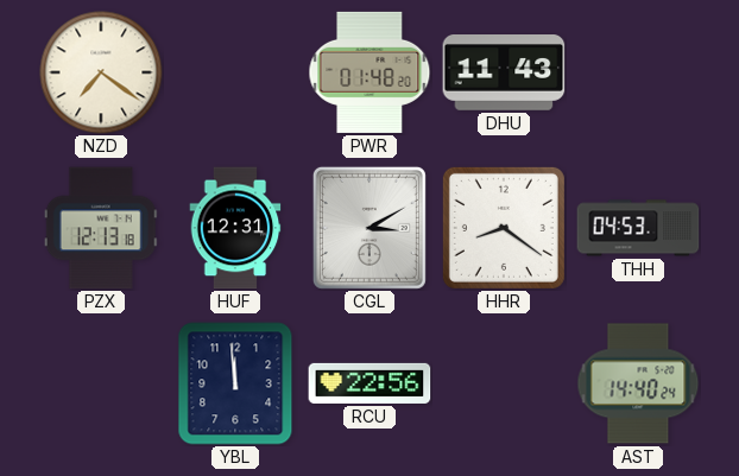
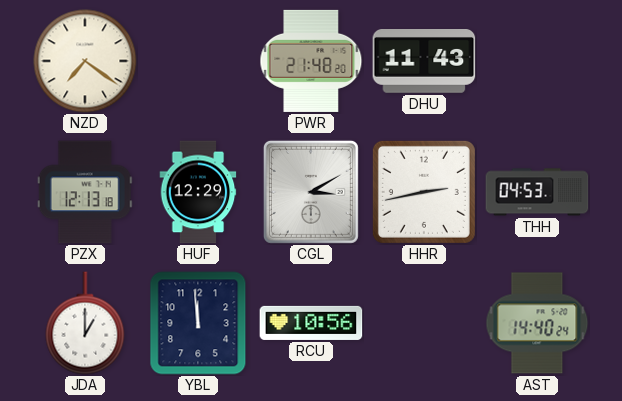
PWR: 01:48 -> 21:48
HUF: 12:31 -> 12:29
HHR: 8:21 -> 2:43
JDA: none -> 1:00
RCU: 22:56 -> 10:56
